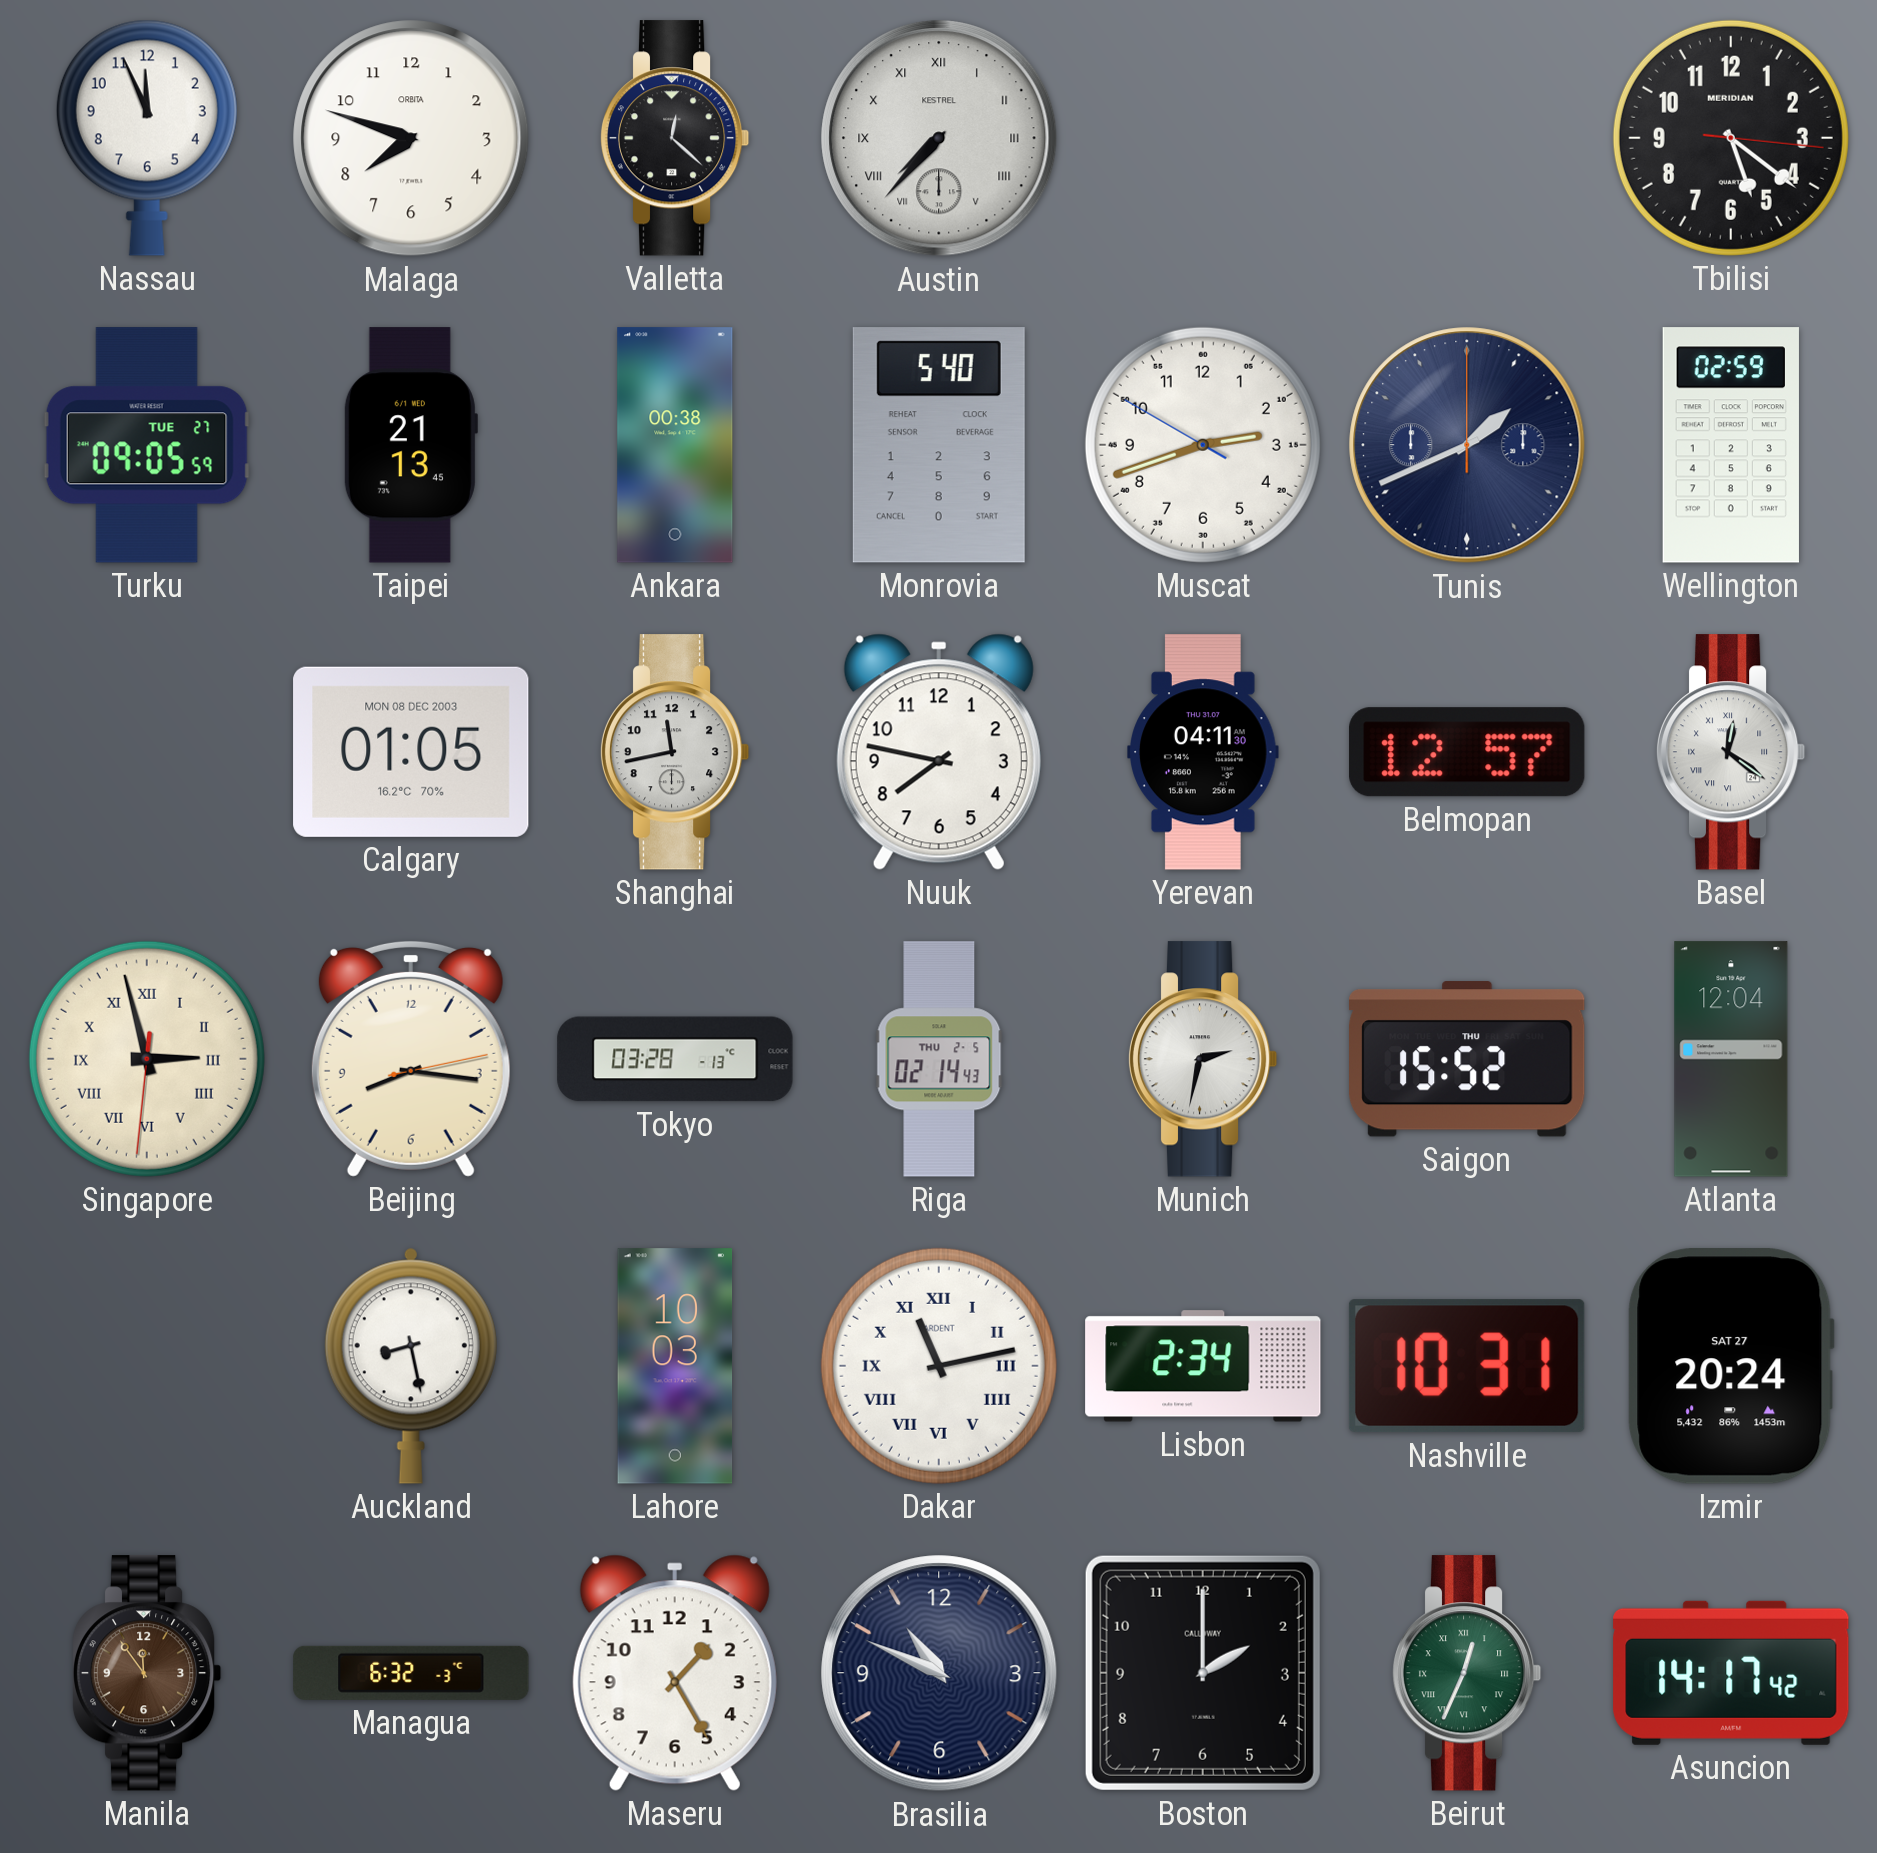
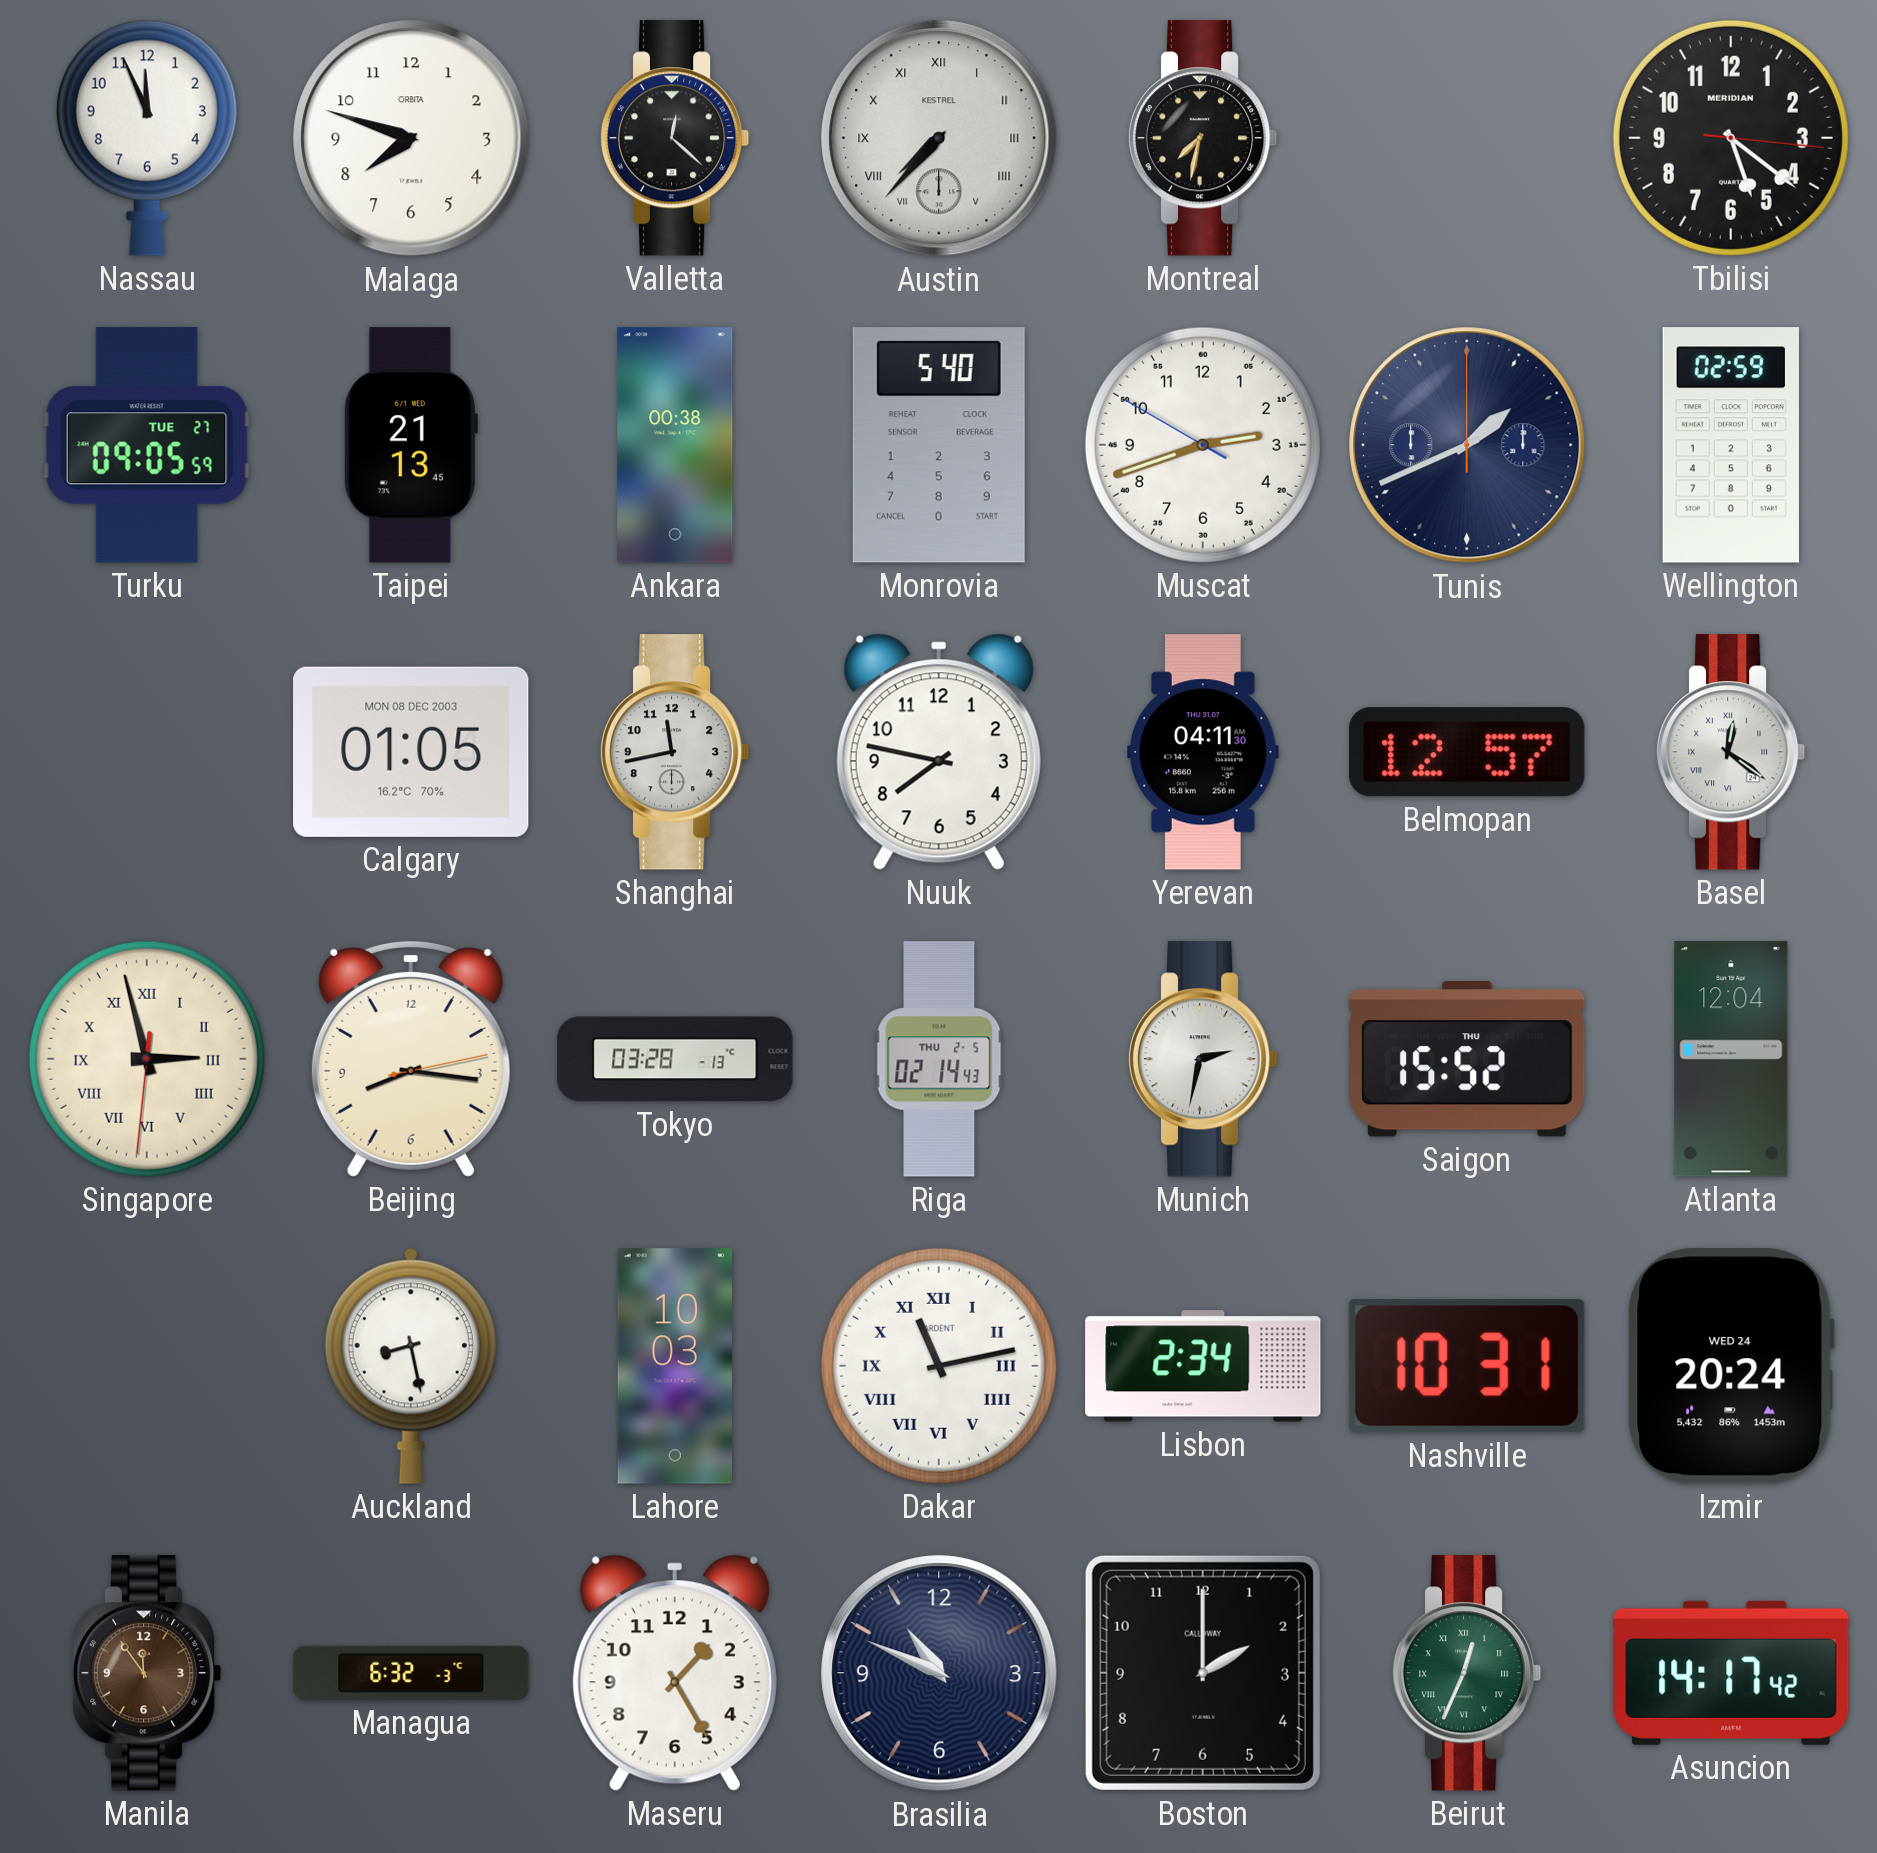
Montreal: none -> 7:32
Izmir date: SAT 27 -> WED 24
